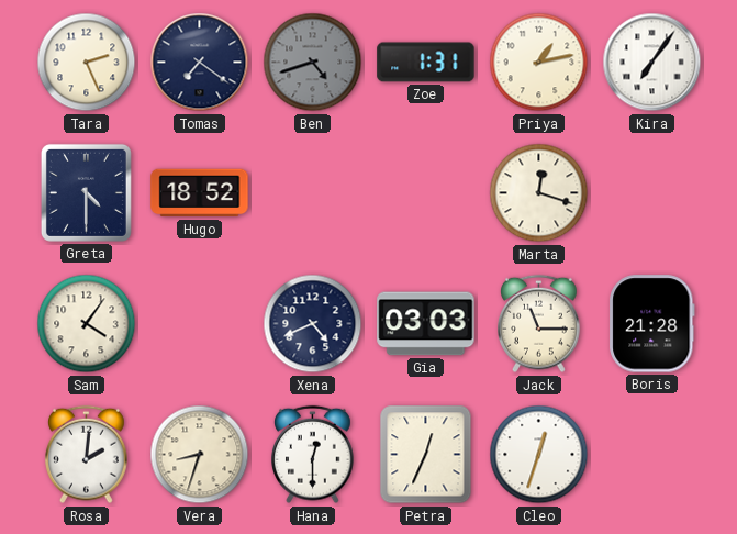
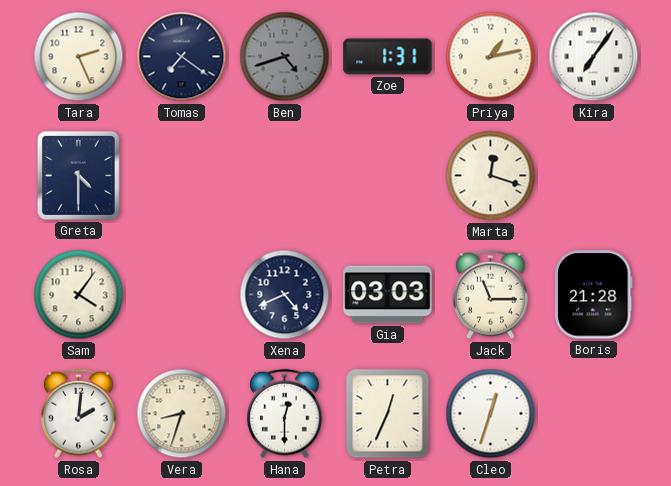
Hugo: 18:52 -> none
